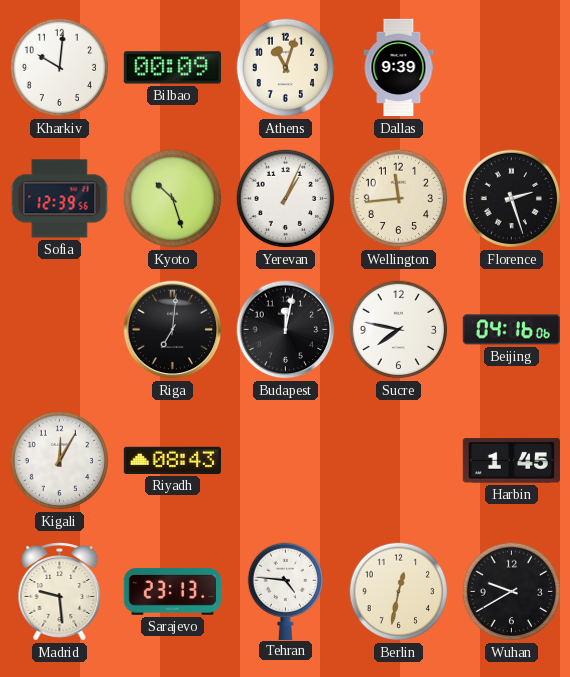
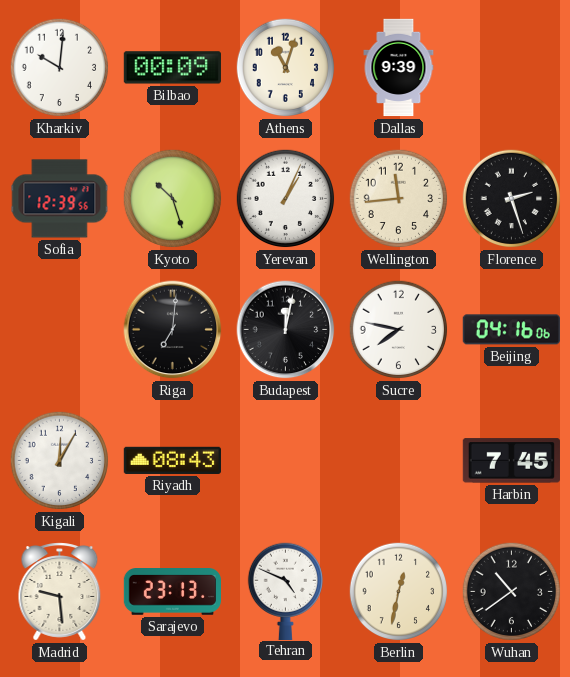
Harbin: 1:45 -> 7:45
Tehran: 4:46 -> 4:49
Wuhan: 9:40 -> 10:39
